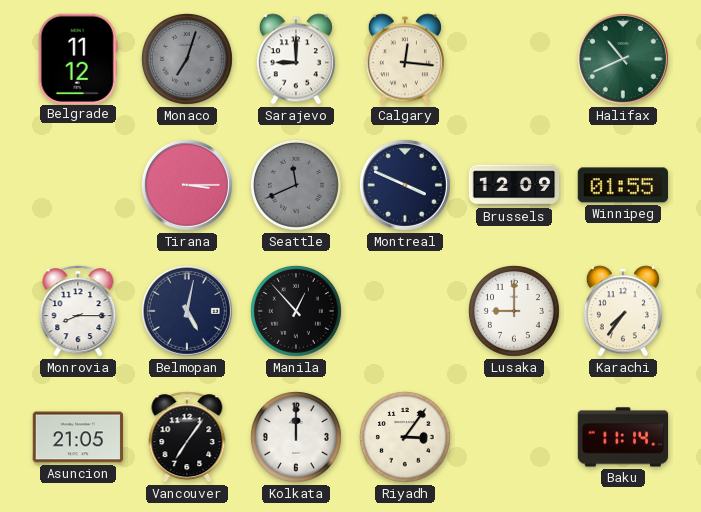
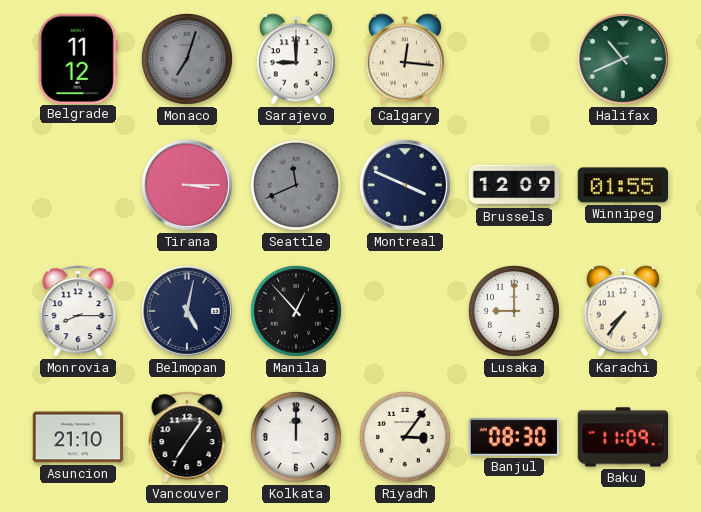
Asuncion: 21:05 -> 21:10
Banjul: none -> 08:30
Baku: 11:14 -> 11:09
